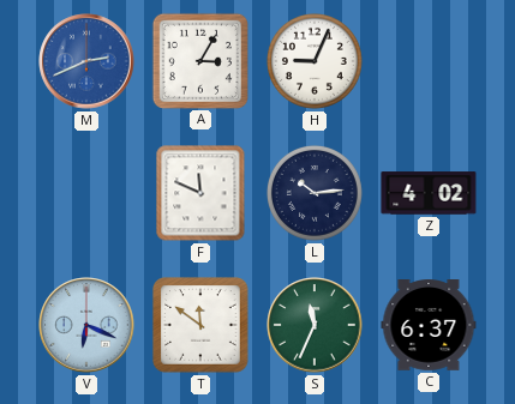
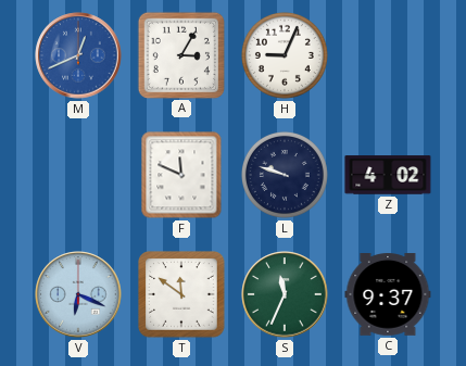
M: 2:41 -> 12:41
L: 10:14 -> 9:48
C: 6:37 -> 9:37
